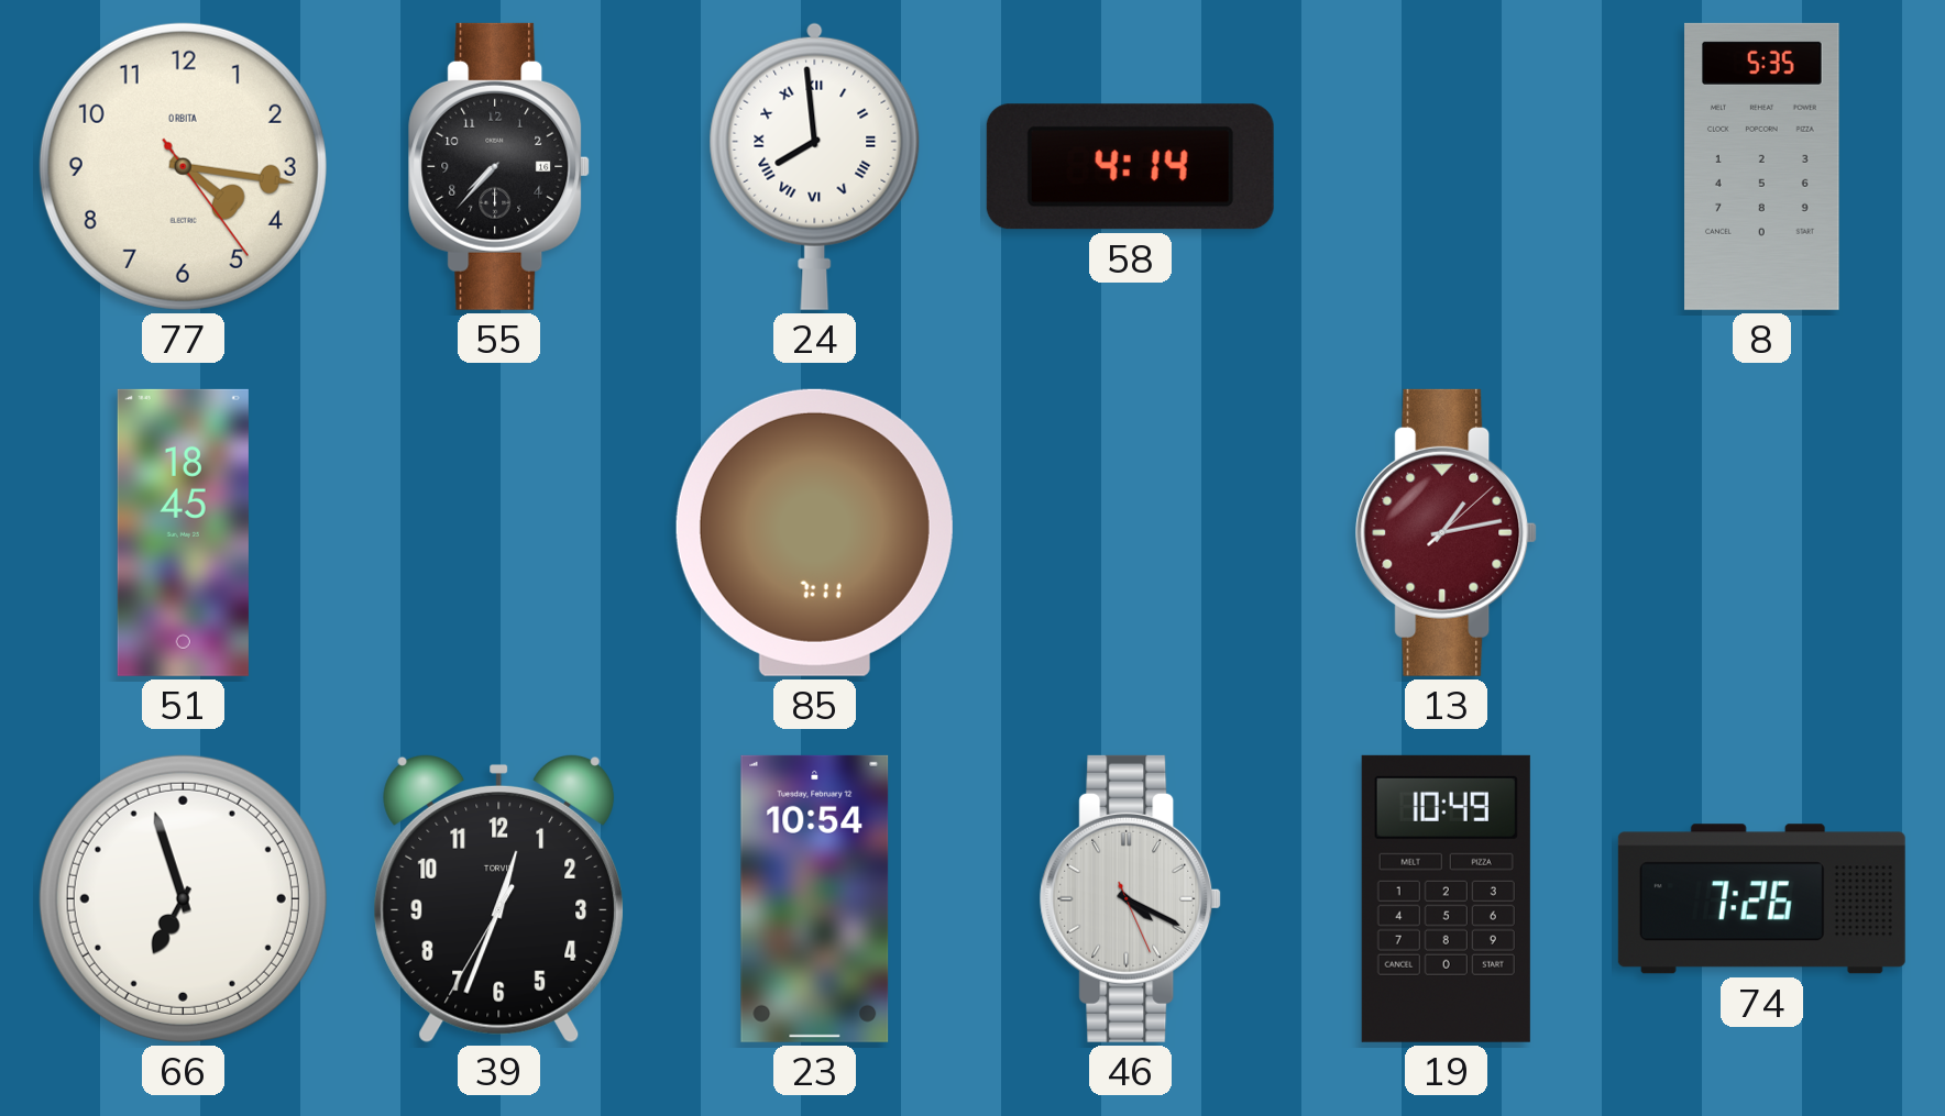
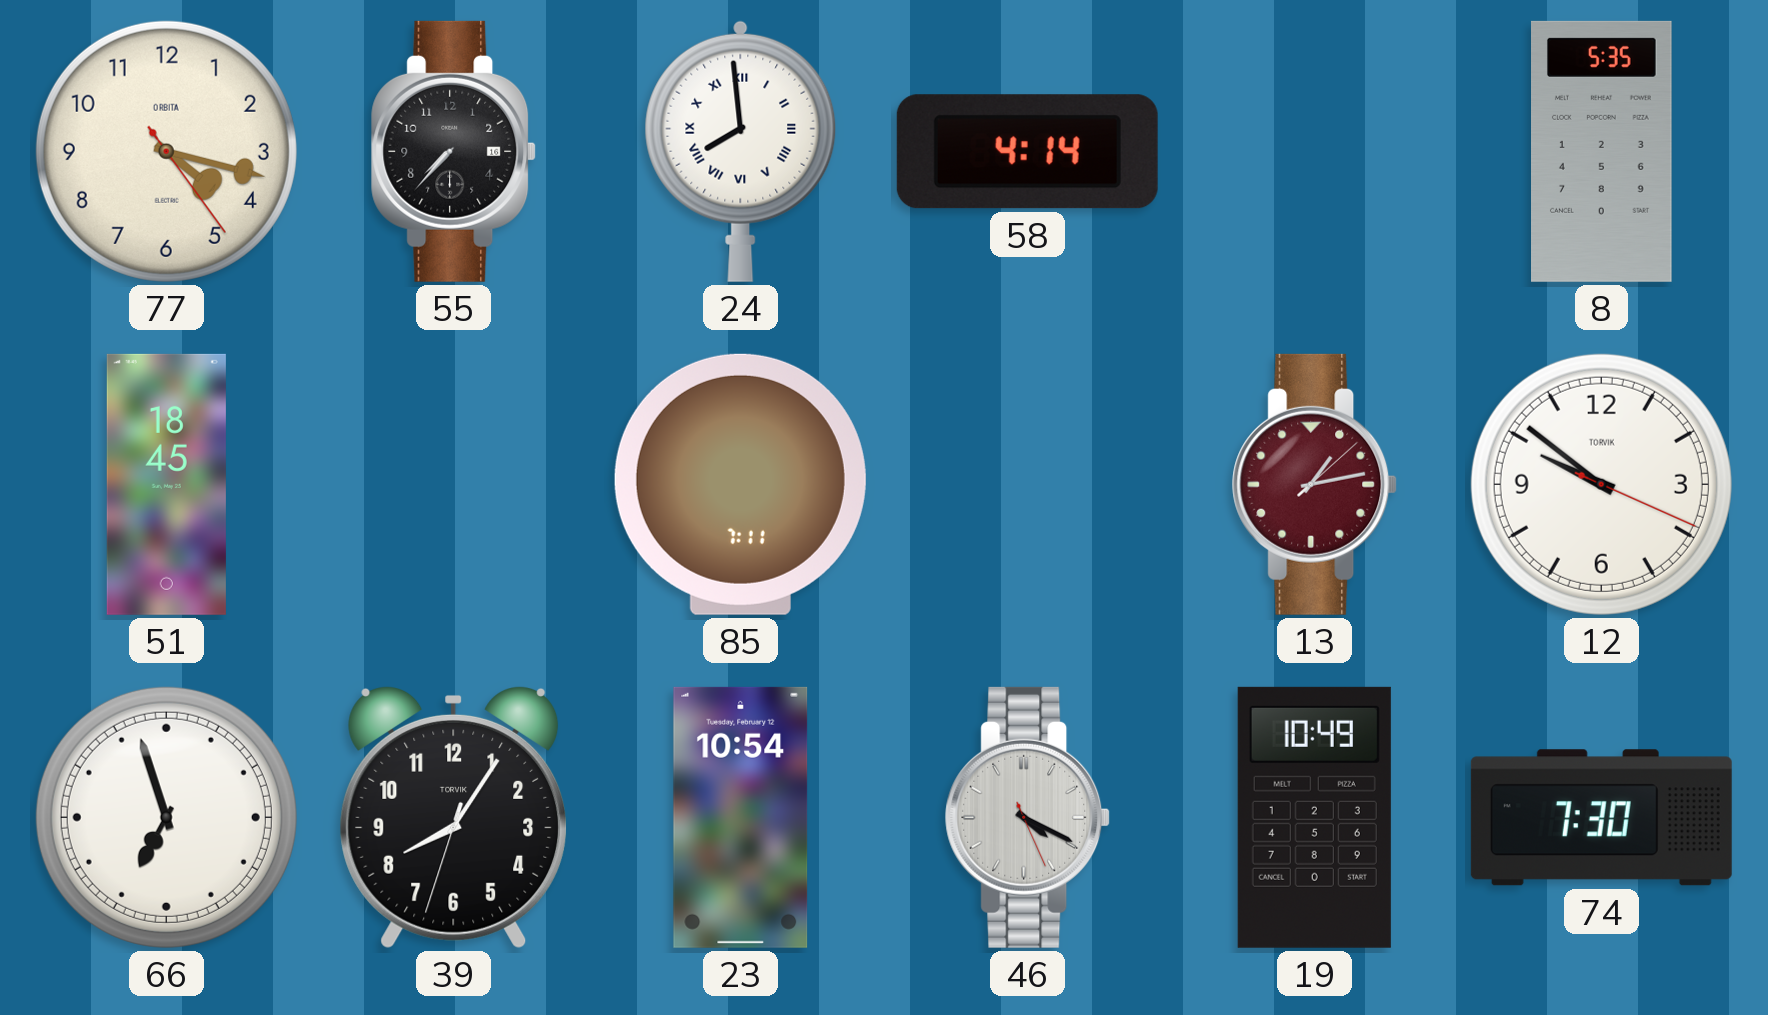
77: 4:16 -> 4:17
12: none -> 9:51
39: 12:33 -> 8:05
74: 7:26 -> 7:30
